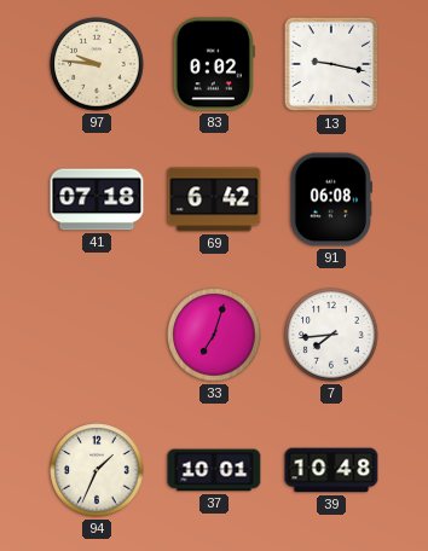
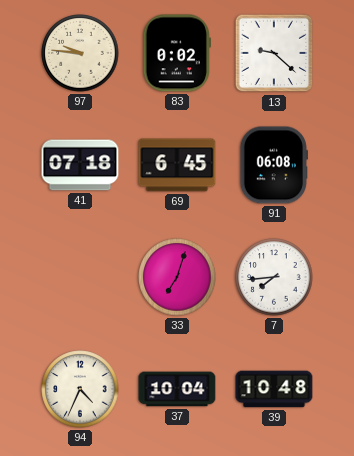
13: 9:17 -> 9:22
69: 6:42 -> 6:45
94: 1:34 -> 4:34
37: 10:01 -> 10:04
